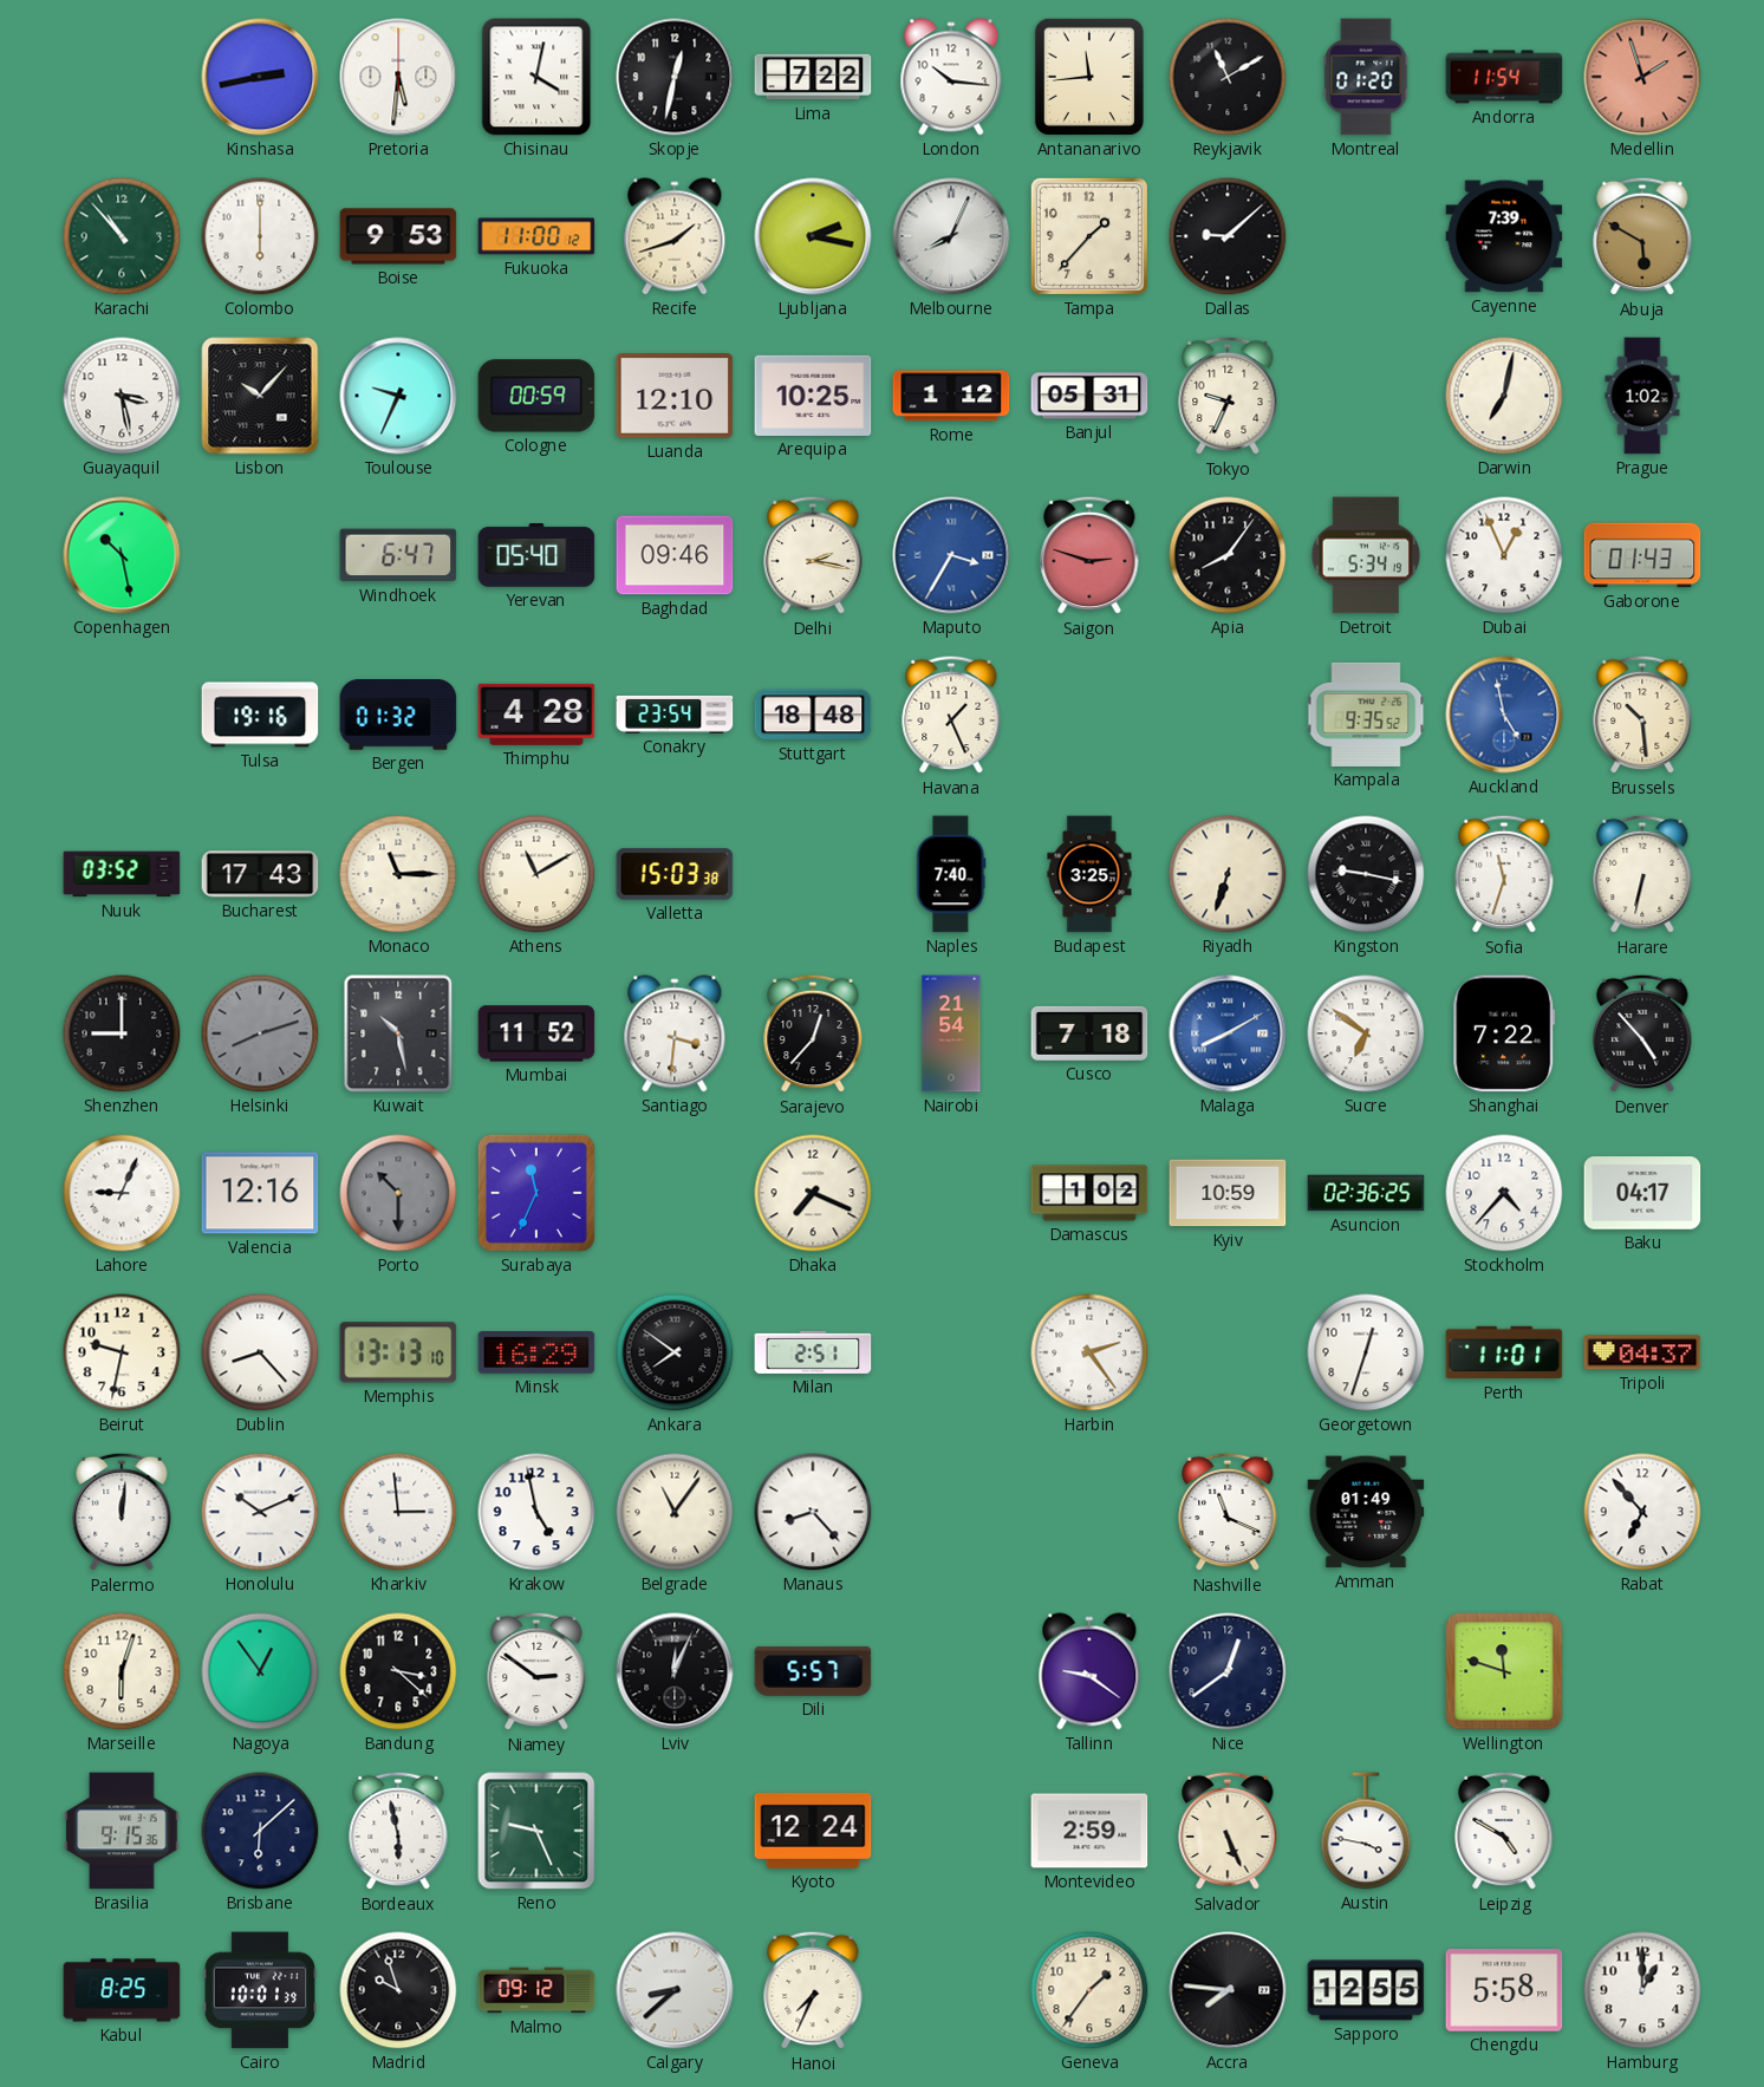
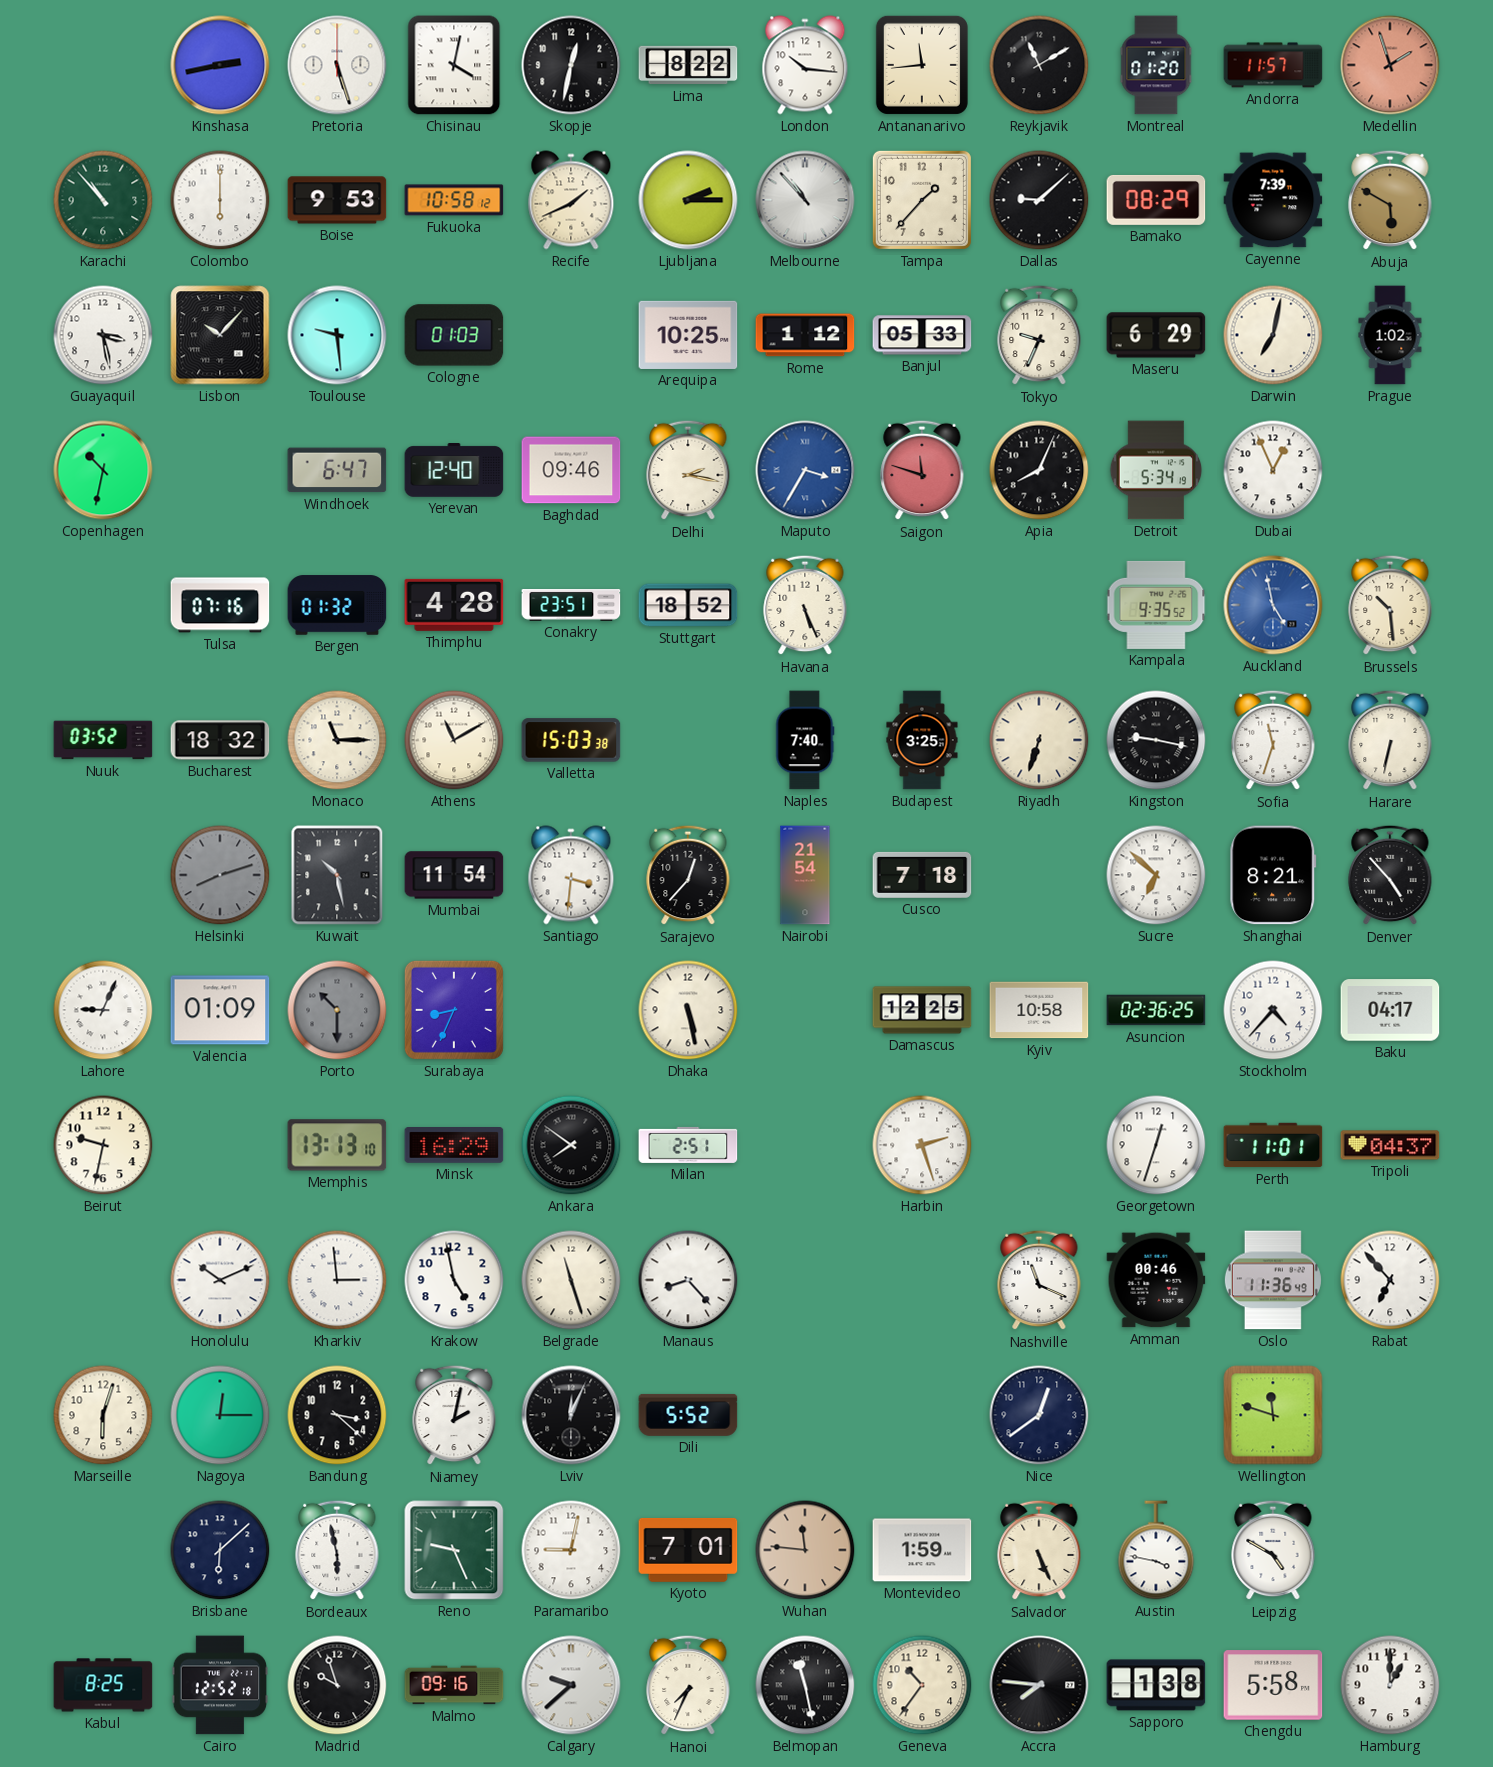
Pretoria: 5:31 -> 5:27
Lima: 7:22 -> 8:22
Andorra: 11:54 -> 11:57
Fukuoka: 11:00 -> 10:58
Recife: 1:42 -> 1:41
Ljubljana: 2:17 -> 2:15
Melbourne: 8:04 -> 10:53
Bamako: none -> 08:29
Toulouse: 9:34 -> 9:29
Cologne: 00:59 -> 01:03
Luanda: 12:10 -> none
Banjul: 05:31 -> 05:33
Maseru: none -> 6:29
Copenhagen: 10:28 -> 10:32
Yerevan: 05:40 -> 12:40
Saigon: 2:48 -> 11:48
Apia: 8:06 -> 8:04
Gaborone: 01:43 -> none
Tulsa: 19:16 -> 07:16
Conakry: 23:54 -> 23:51
Stuttgart: 18:48 -> 18:52
Havana: 1:26 -> 5:26
Bucharest: 17:43 -> 18:32
Shenzhen: 9:00 -> none
Mumbai: 11:52 -> 11:54
Malaga: 8:10 -> none
Sucre: 6:51 -> 6:52
Shanghai: 7:22 -> 8:21
Valencia: 12:16 -> 01:09
Surabaya: 11:34 -> 8:34
Dhaka: 7:19 -> 5:28
Damascus: 1:02 -> 12:25
Kyiv: 10:59 -> 10:58
Dublin: 8:23 -> none
Harbin: 2:24 -> 2:27
Palermo: 12:01 -> none
Belgrade: 11:06 -> 11:27
Amman: 01:49 -> 00:46
Oslo: none -> 11:36
Nagoya: 12:54 -> 12:15
Niamey: 2:51 -> 2:02
Dili: 5:57 -> 5:52
Tallinn: 9:21 -> none
Brasilia: 9:15 -> none
Paramaribo: none -> 9:02
Kyoto: 12:24 -> 7:01
Wuhan: none -> 11:46
Montevideo: 2:59 -> 1:59
Cairo: 10:01 -> 12:52
Malmo: 09:12 -> 09:16
Calgary: 8:38 -> 9:38
Belmopan: none -> 11:28
Geneva: 1:36 -> 10:36
Sapporo: 12:55 -> 1:38
